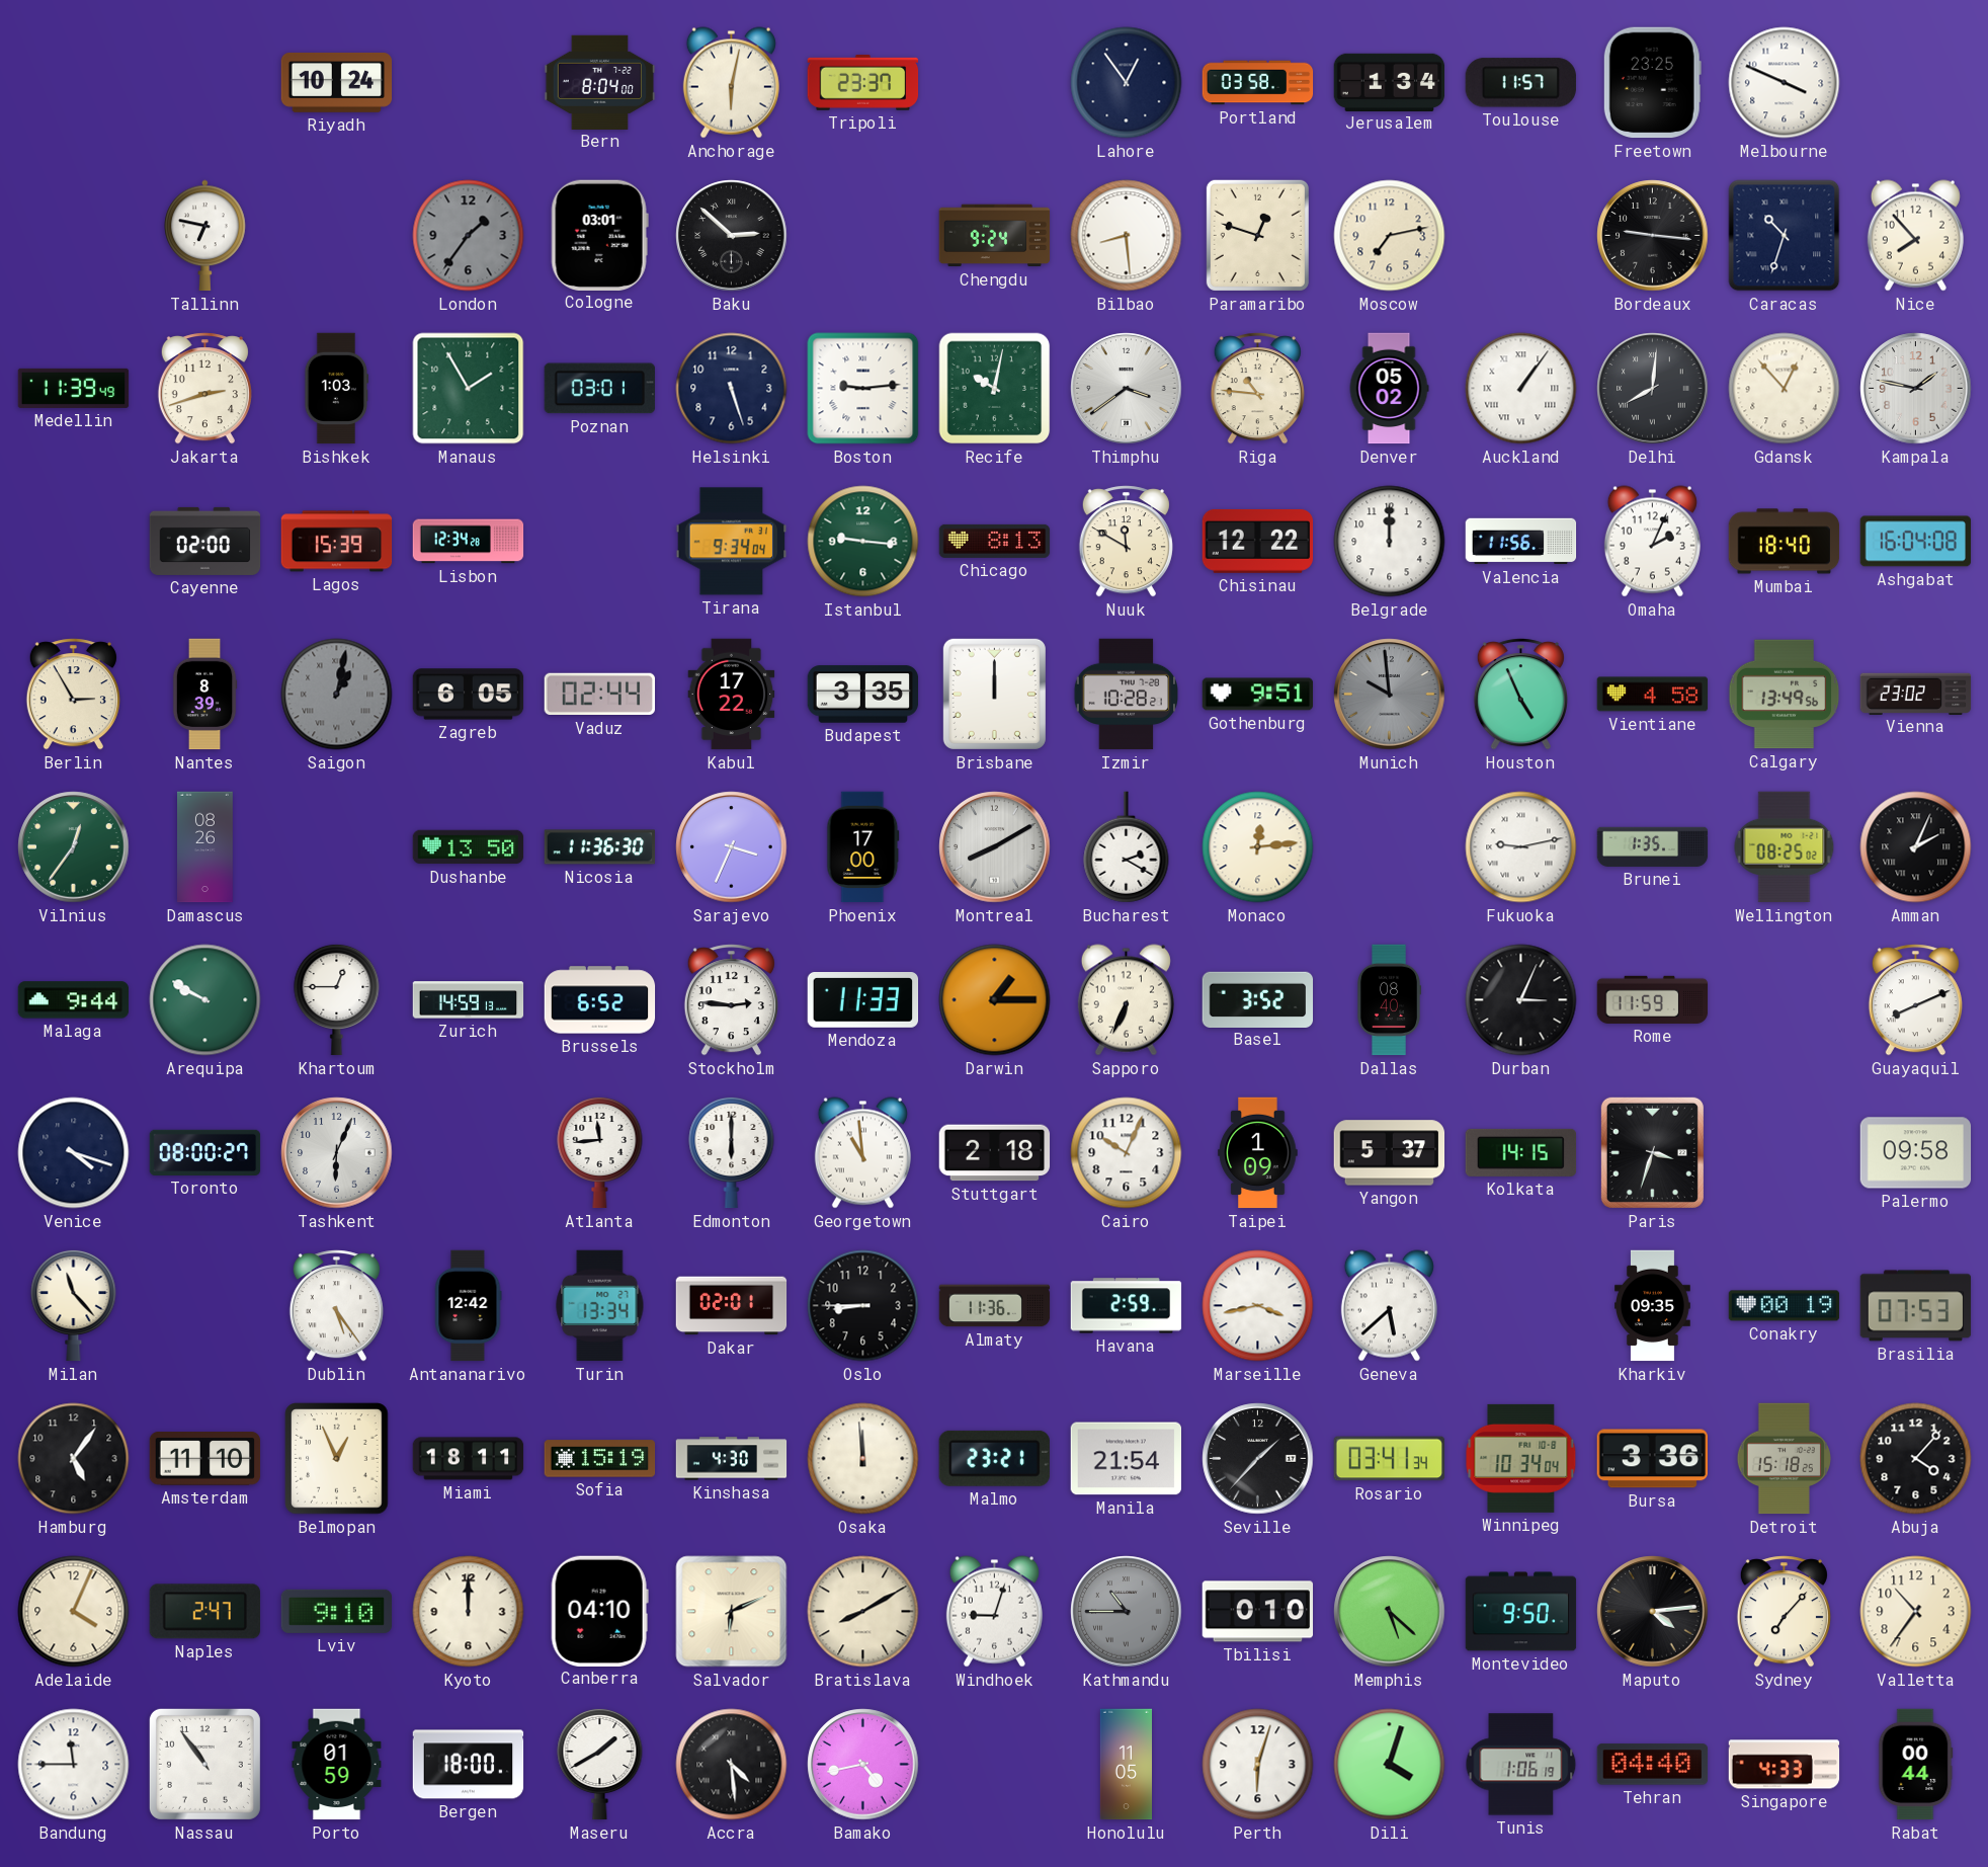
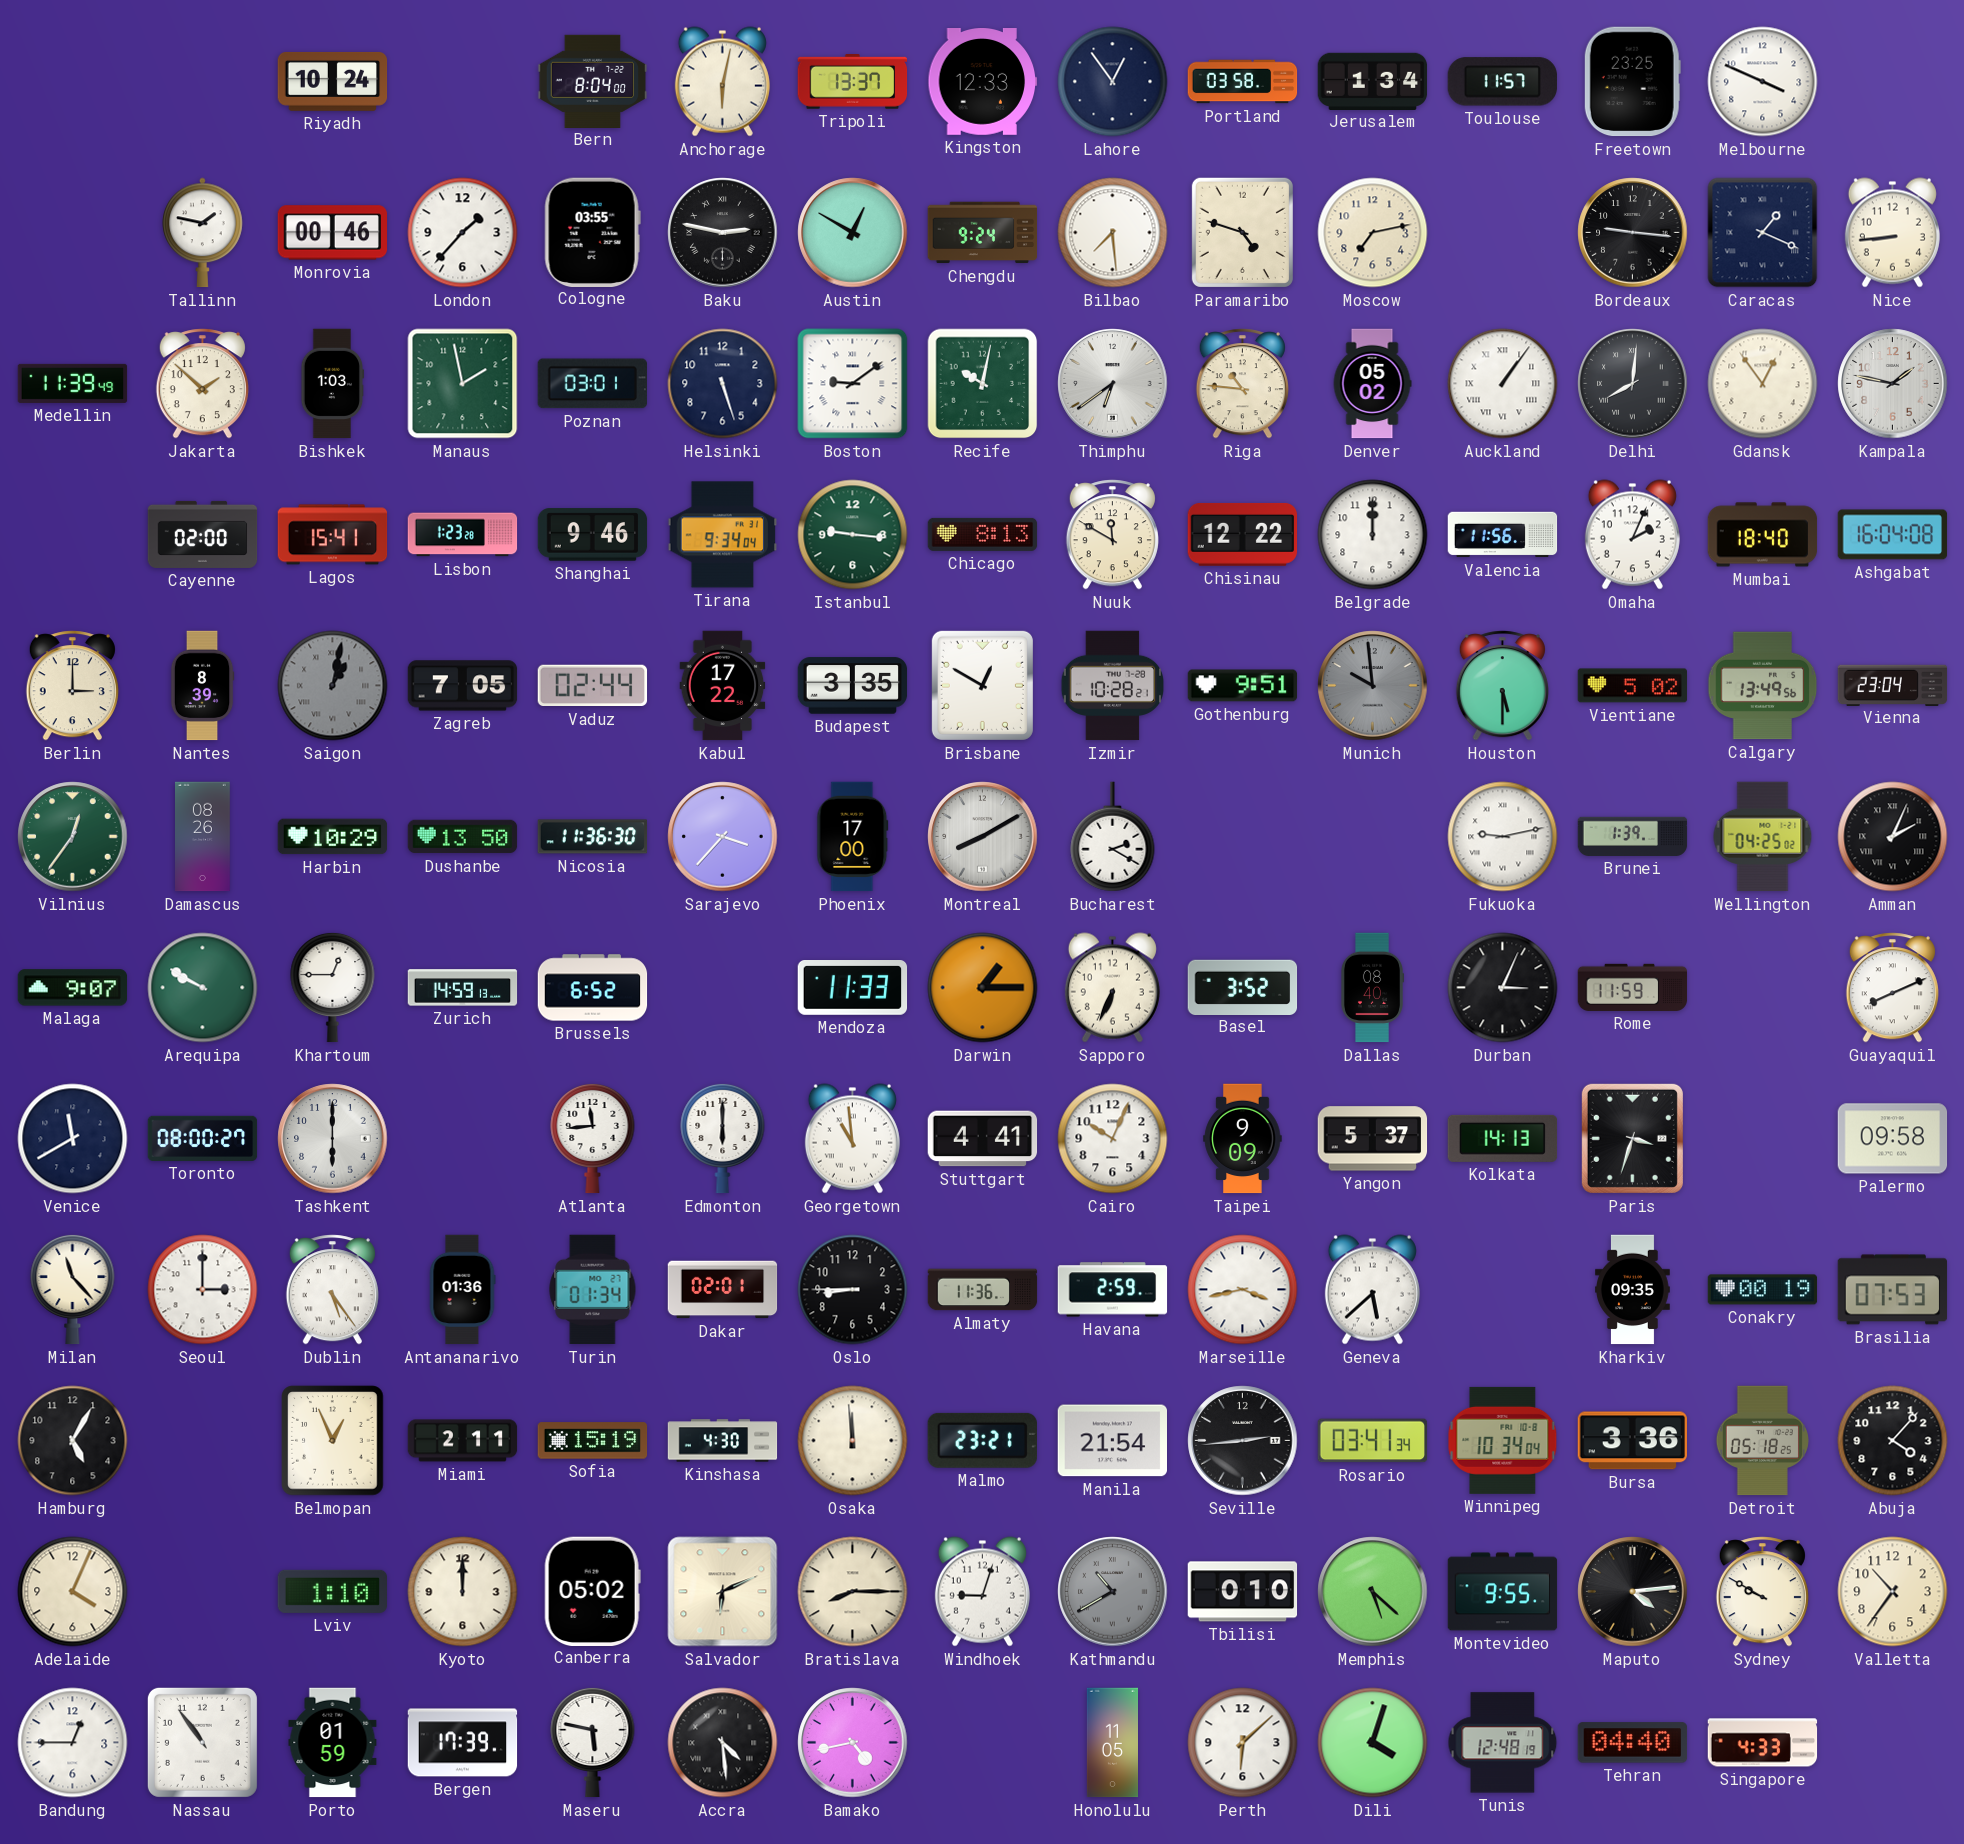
Tripoli: 23:37 -> 13:37
Kingston: none -> 12:33
Tallinn: 6:47 -> 1:47
Monrovia: none -> 00:46
London: 1:36 -> 1:37
London dial: grey -> white
Cologne: 03:01 -> 03:55
Baku: 2:52 -> 2:47
Austin: none -> 12:50
Bilbao: 8:29 -> 7:29
Paramaribo: 12:48 -> 4:48
Caracas: 10:33 -> 1:19
Nice: 7:53 -> 8:44
Jakarta: 2:42 -> 1:52
Manaus: 1:55 -> 1:58
Boston: 9:14 -> 9:09
Thimphu: 3:39 -> 6:39
Gdansk: 12:53 -> 12:54
Lagos: 15:39 -> 15:41
Lisbon: 12:34 -> 1:23
Shanghai: none -> 9:46
Berlin: 2:55 -> 3:00
Zagreb: 6:05 -> 7:05
Brisbane: 12:00 -> 12:50
Houston: 4:56 -> 5:30
Vientiane: 4:58 -> 5:02
Vienna: 23:02 -> 23:04
Harbin: none -> 10:29
Sarajevo: 3:34 -> 3:37
Monaco: 12:14 -> none
Brunei: 1:35 -> 1:39
Wellington: 08:25 -> 04:25
Malaga: 9:44 -> 9:07
Stockholm: 2:46 -> none
Venice: 4:18 -> 11:40
Tashkent: 6:04 -> 6:00
Stuttgart: 2:18 -> 4:41
Taipei: 1:09 -> 9:09
Kolkata: 14:15 -> 14:13
Seoul: none -> 3:00
Antananarivo: 12:42 -> 01:36
Turin: 13:34 -> 01:34
Hamburg: 5:06 -> 5:05
Amsterdam: 11:10 -> none
Miami: 18:11 -> 2:11
Seville: 1:37 -> 2:44
Detroit: 15:18 -> 05:18
Naples: 2:47 -> none
Lviv: 9:10 -> 1:10
Canberra: 04:10 -> 05:02
Bratislava: 8:10 -> 8:15
Kathmandu: 10:45 -> 10:40
Montevideo: 9:50 -> 9:55
Sydney: 7:07 -> 9:50
Bandung: 11:45 -> 12:45
Bergen: 18:00 -> 17:39
Maseru: 1:40 -> 5:47
Perth: 6:03 -> 6:08
Tunis: 1:06 -> 12:48
Rabat: 00:44 -> none
